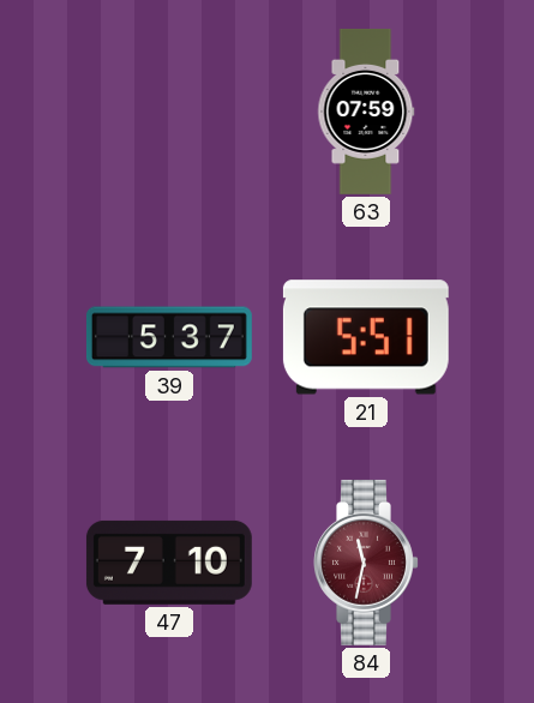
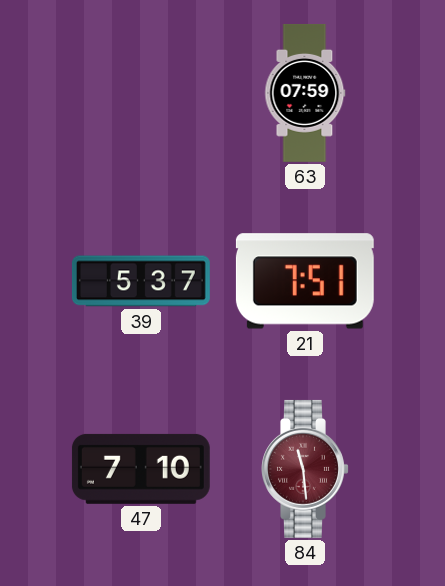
21: 5:51 -> 7:51
84: 11:32 -> 11:29
